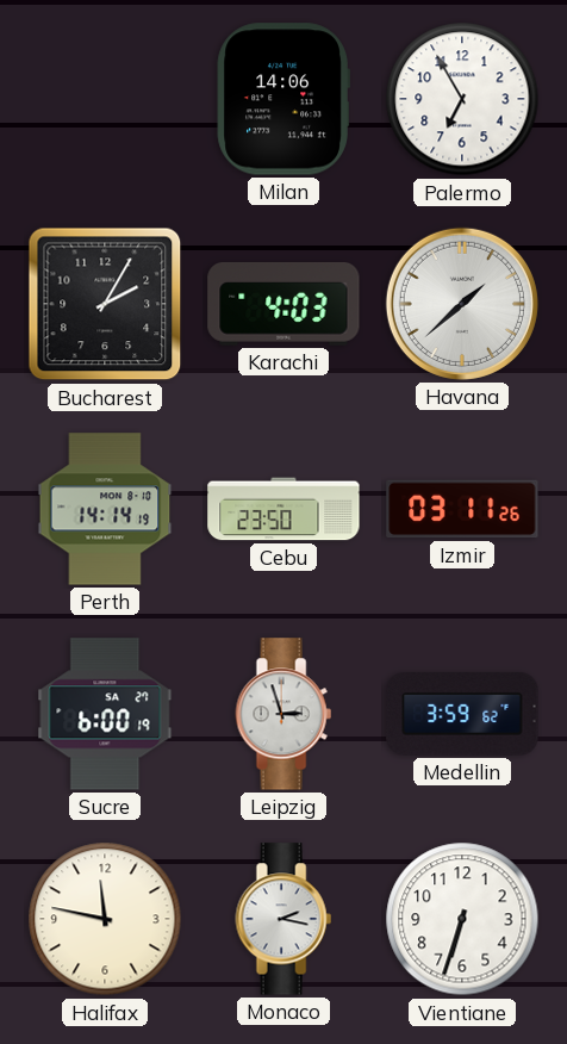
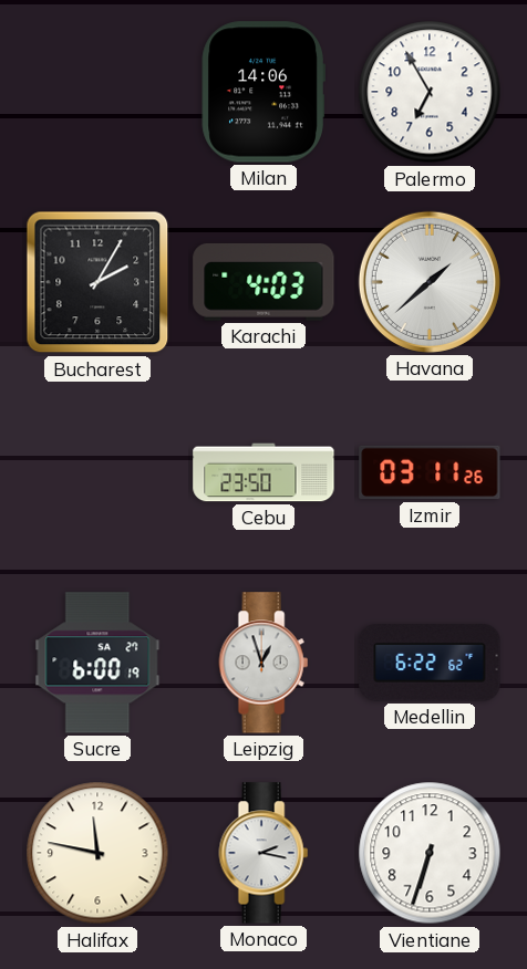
Perth: 14:14 -> none
Leipzig: 2:57 -> 12:57
Medellin: 3:59 -> 6:22
